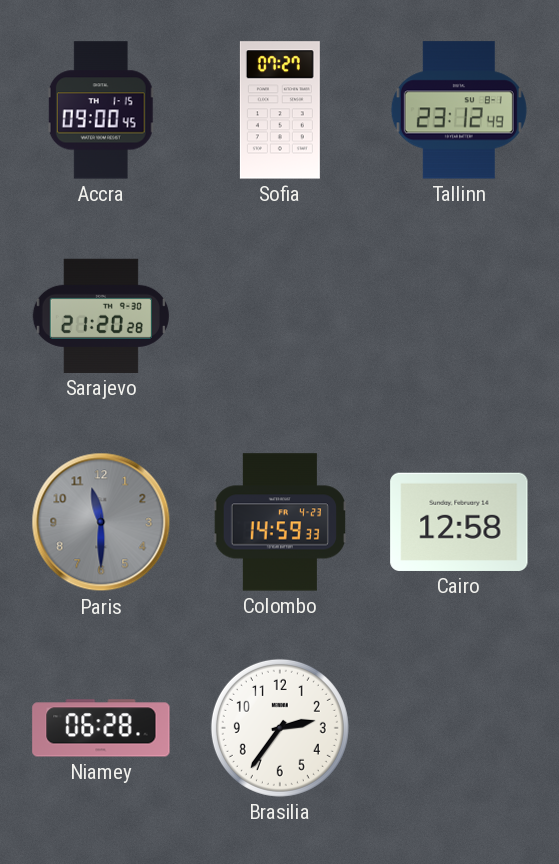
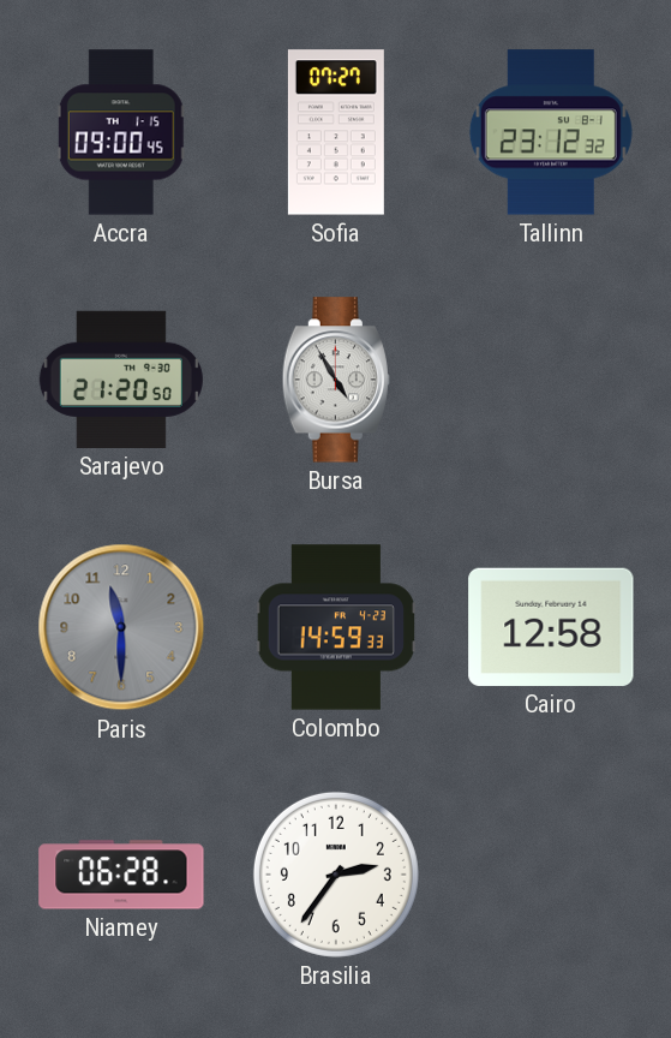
Tallinn: 23:12:49 -> 23:12:32
Sarajevo: 21:20:28 -> 21:20:50
Bursa: none -> 4:55
